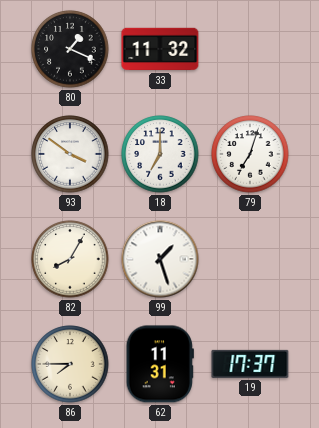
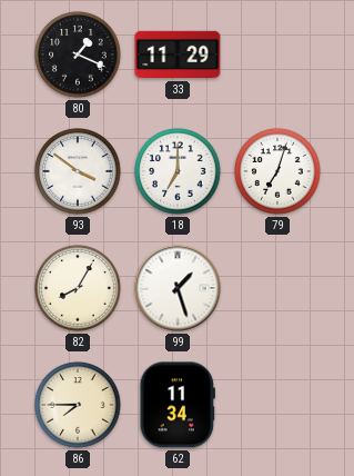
33: 11:32 -> 11:29
62: 11:31 -> 11:34
19: 17:37 -> none
